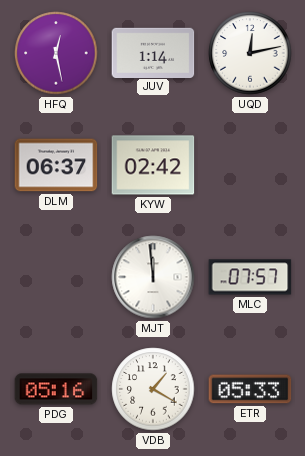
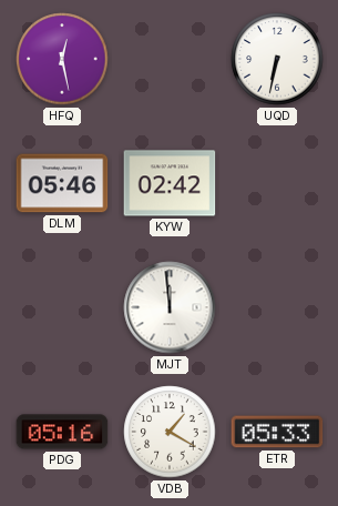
JUV: 1:14 -> none
UQD: 12:13 -> 6:32
DLM: 06:37 -> 05:46
MLC: 07:57 -> none
